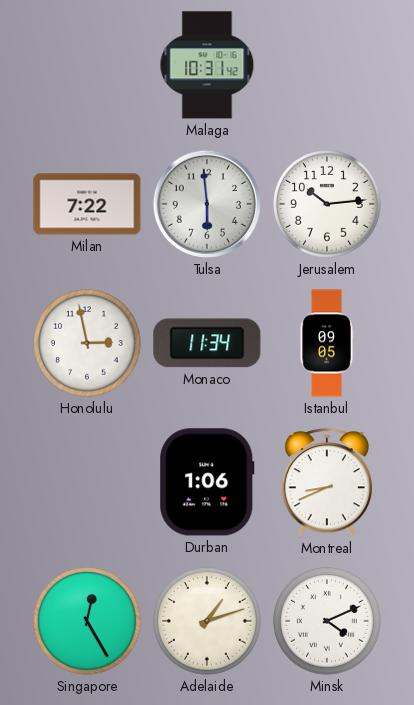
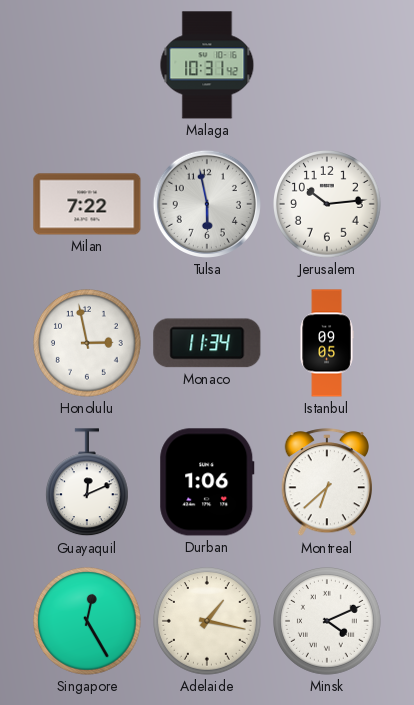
Tulsa: 5:59 -> 5:58
Guayaquil: none -> 12:11
Montreal: 8:41 -> 6:38
Adelaide: 1:12 -> 1:17
